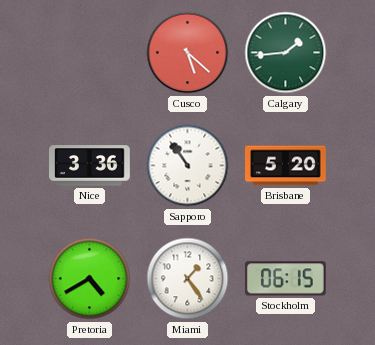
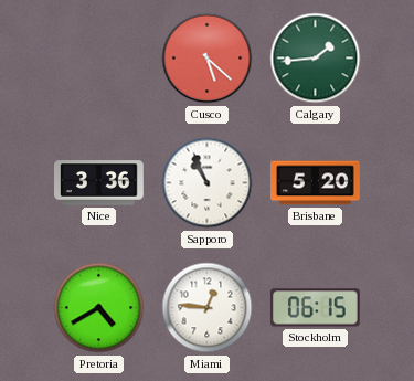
Sapporo: 10:54 -> 10:56
Miami: 1:24 -> 12:46
